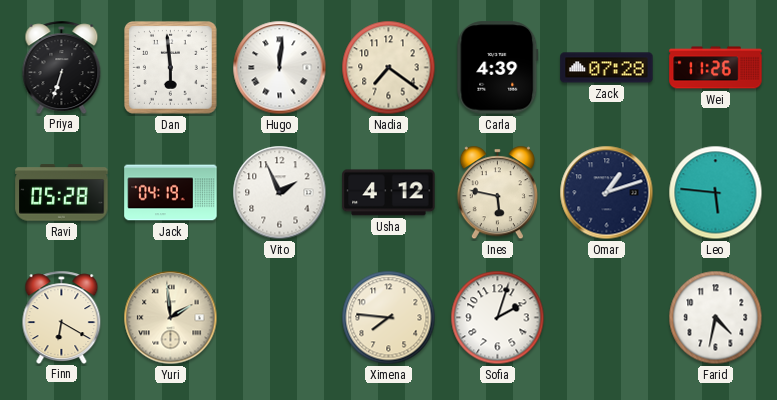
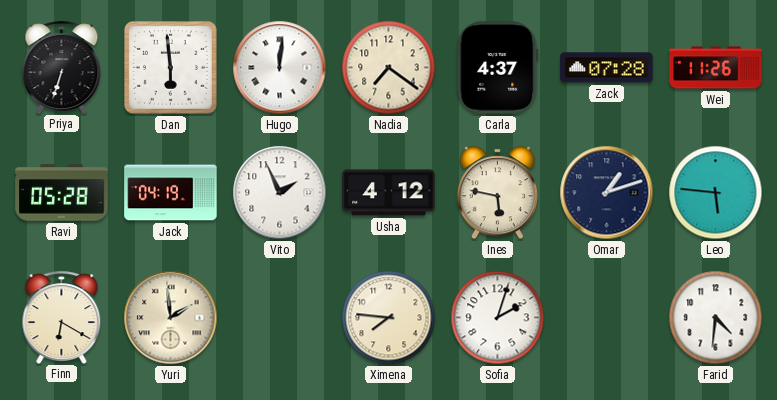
Carla: 4:39 -> 4:37
Farid: 4:32 -> 4:31
